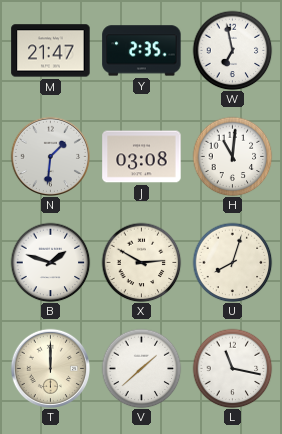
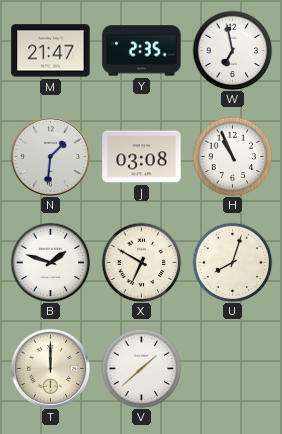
H: 11:01 -> 10:56
X: 2:50 -> 6:50
L: 11:17 -> none
